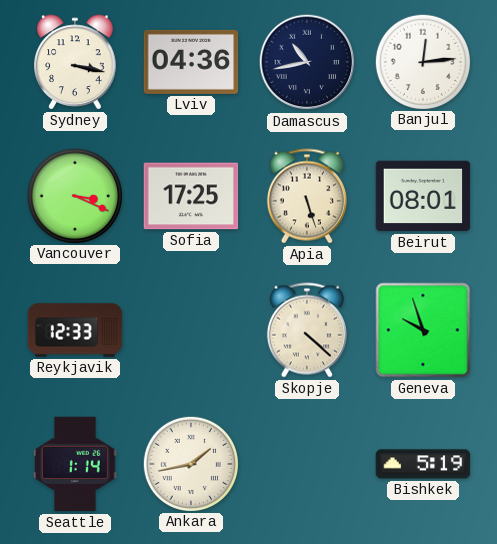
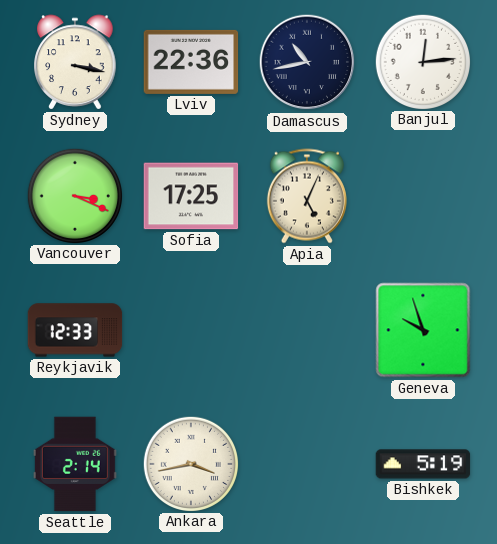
Lviv: 04:36 -> 22:36
Apia: 5:27 -> 5:04
Beirut: 08:01 -> none
Skopje: 4:22 -> none
Seattle: 1:14 -> 2:14
Ankara: 1:43 -> 3:43
